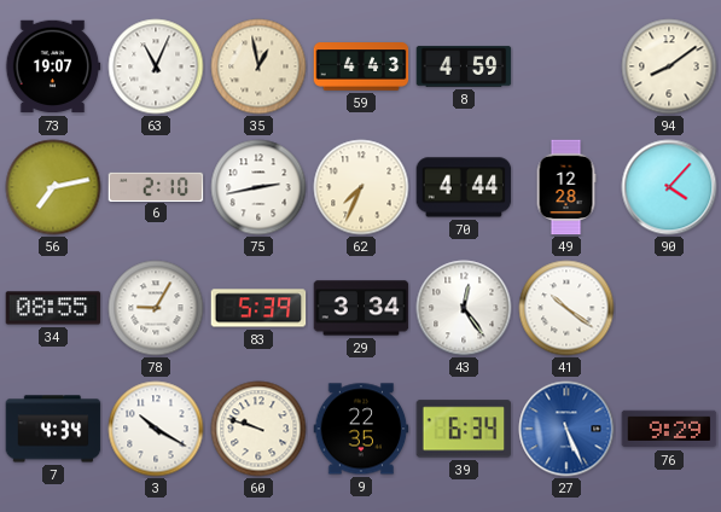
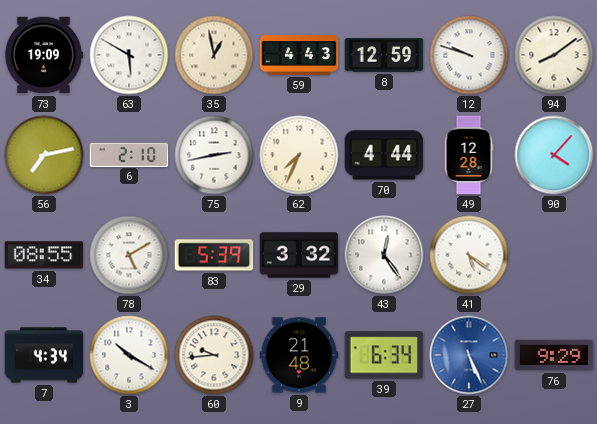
73: 19:07 -> 19:09
63: 11:04 -> 5:50
8: 4:59 -> 12:59
12: none -> 9:48
78: 9:05 -> 5:10
29: 3:34 -> 3:32
41: 10:21 -> 5:21
60: 9:48 -> 9:44
9: 22:35 -> 21:48
